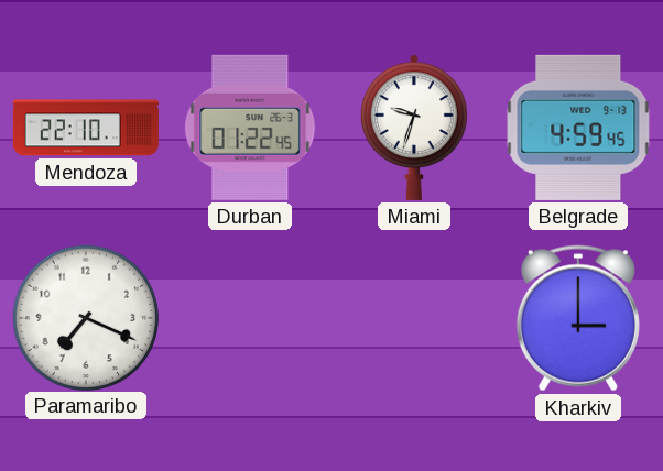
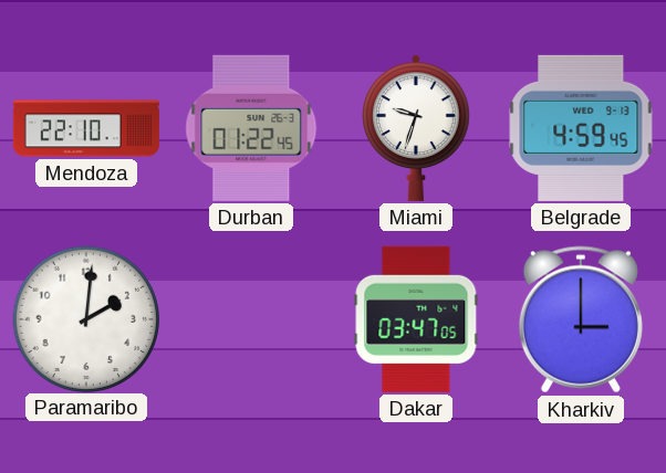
Paramaribo: 7:19 -> 2:01
Dakar: none -> 03:47
